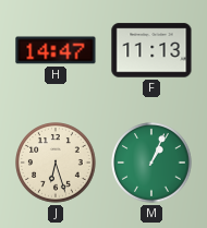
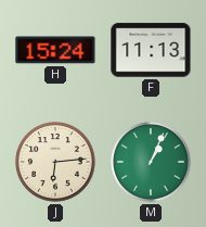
H: 14:47 -> 15:24
J: 6:27 -> 6:14
